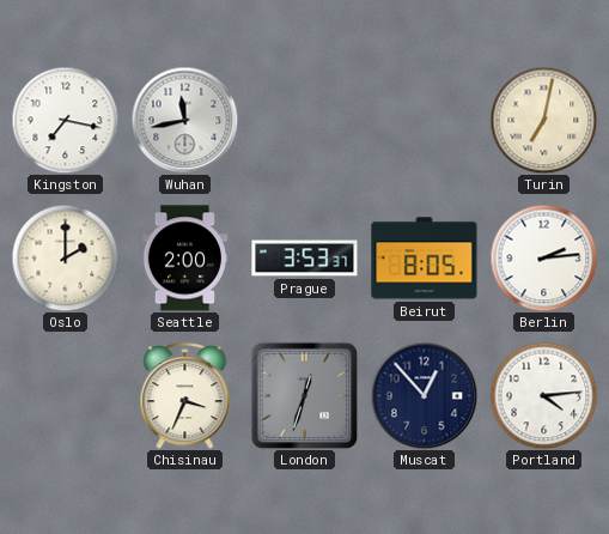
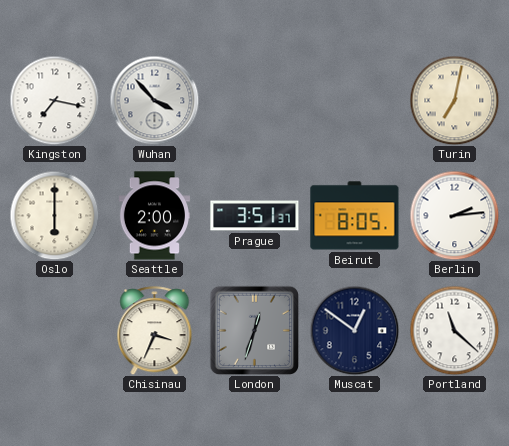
Wuhan: 11:43 -> 3:53
Oslo: 2:00 -> 6:00
Prague: 3:53 -> 3:51
Muscat: 12:53 -> 12:51
Portland: 4:14 -> 11:22
